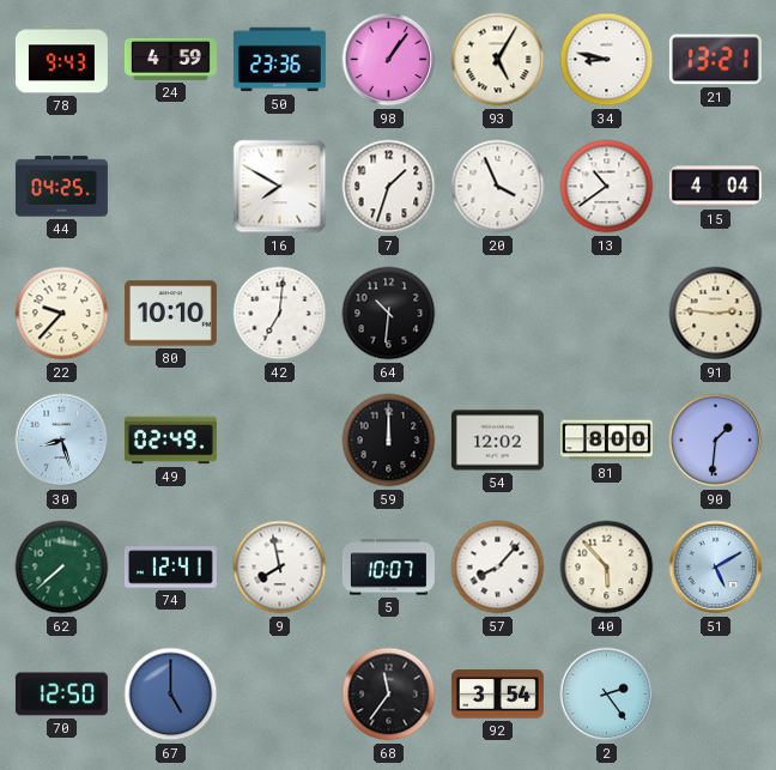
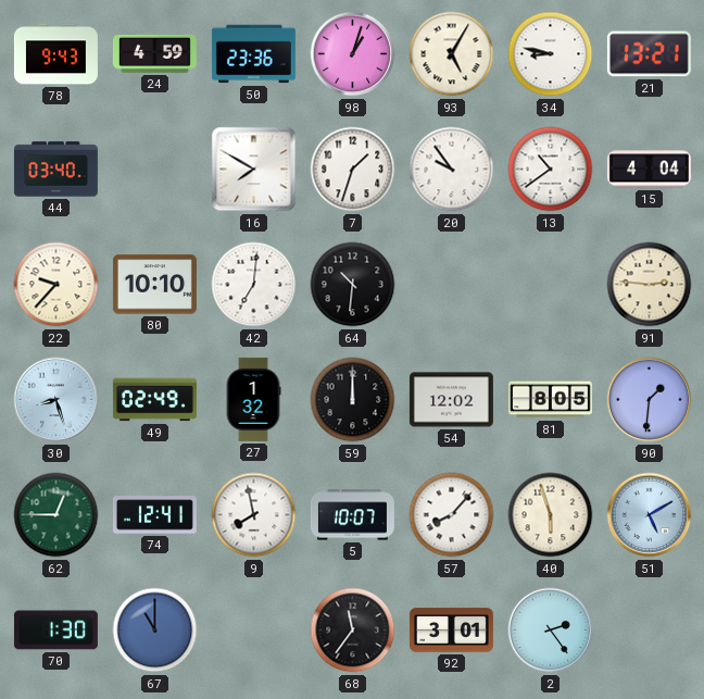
98: 1:06 -> 1:03
44: 04:25 -> 03:40
20: 3:56 -> 9:54
27: none -> 1:32
81: 8:00 -> 8:05
62: 7:38 -> 12:45
40: 5:53 -> 5:57
70: 12:50 -> 1:30
67: 5:00 -> 11:00
92: 3:54 -> 3:01
